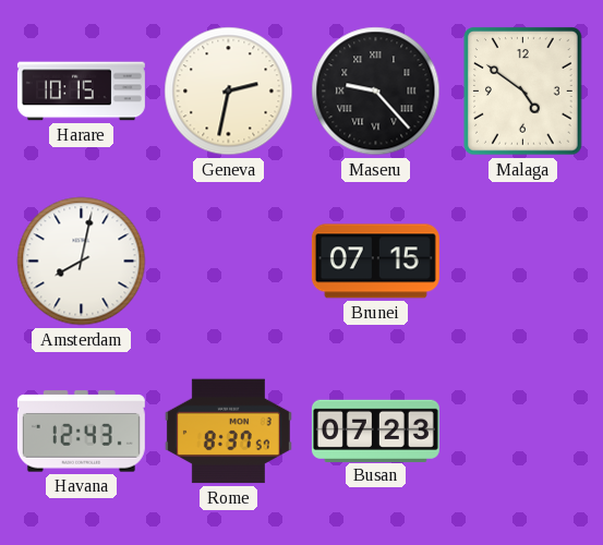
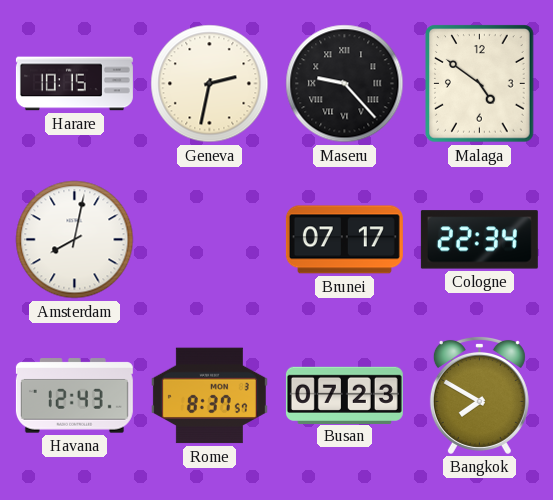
Brunei: 07:15 -> 07:17
Cologne: none -> 22:34
Bangkok: none -> 7:50
